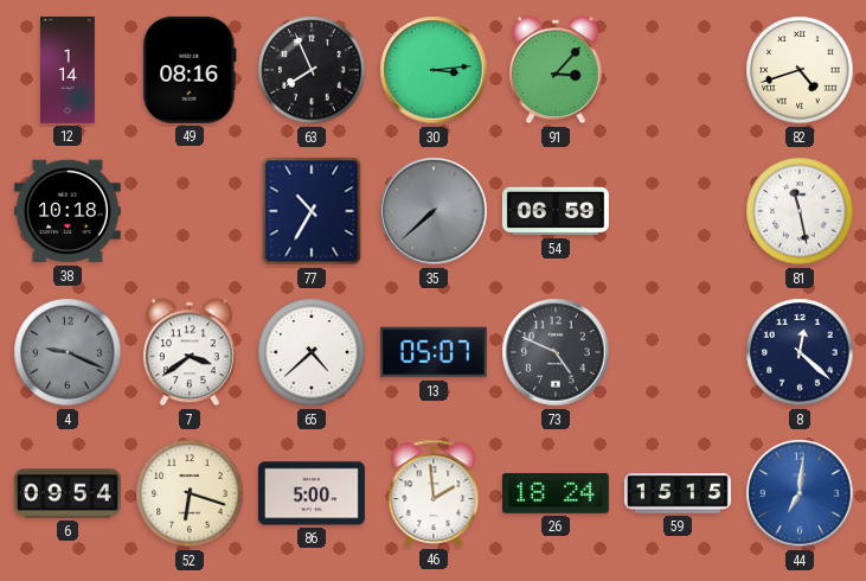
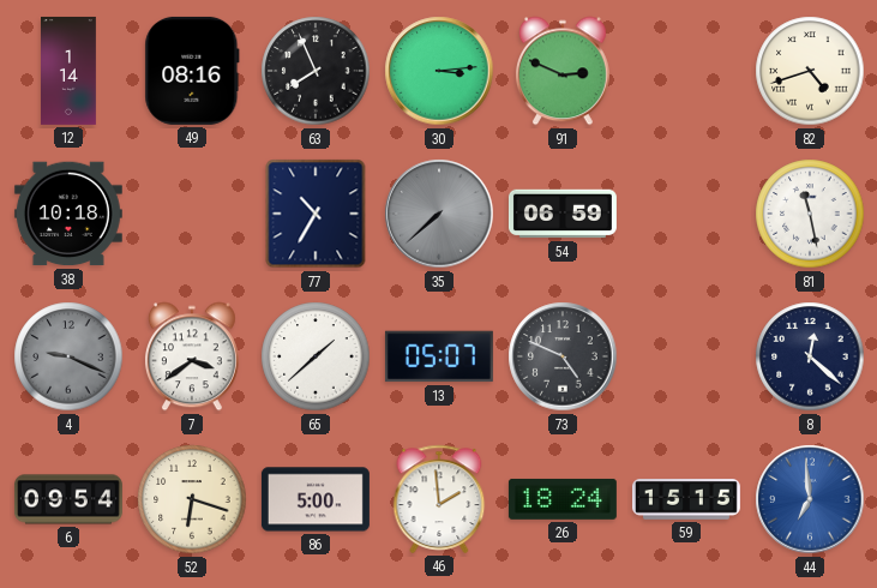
91: 3:07 -> 2:49
65: 4:38 -> 1:38
44: 7:01 -> 6:59
